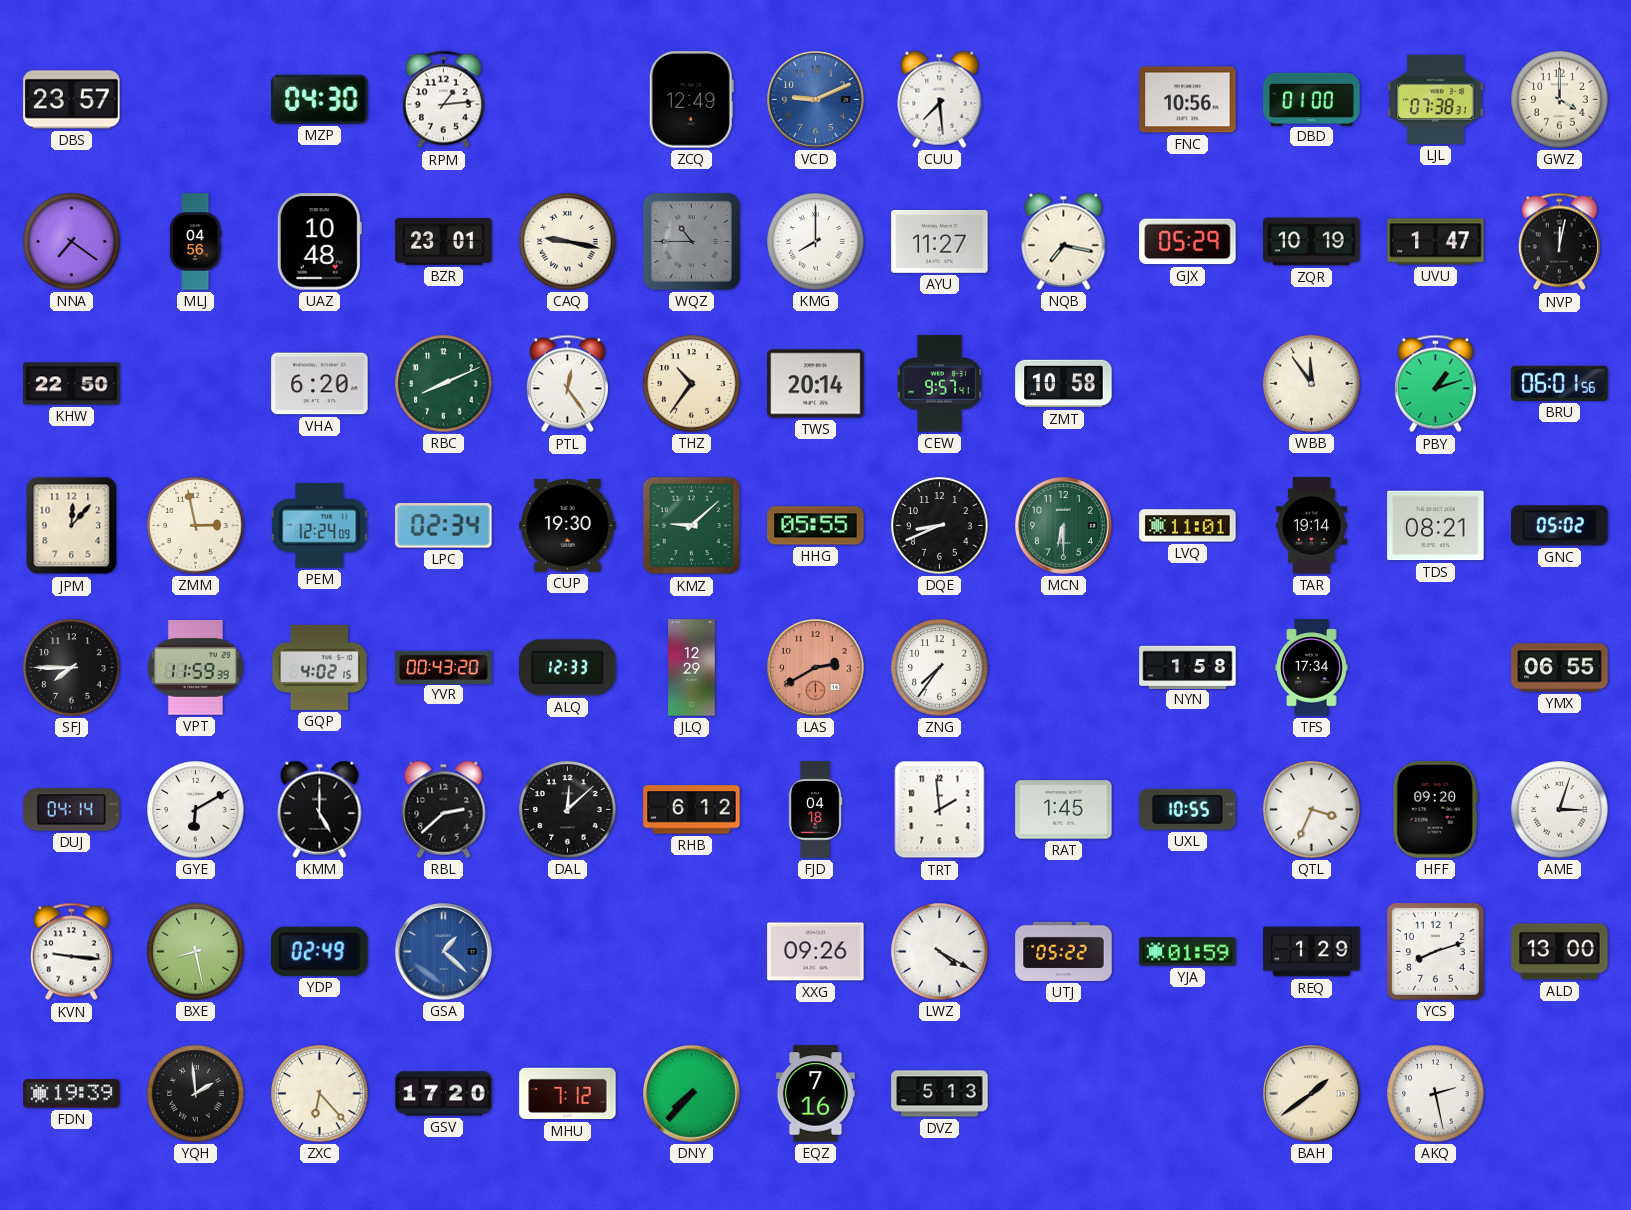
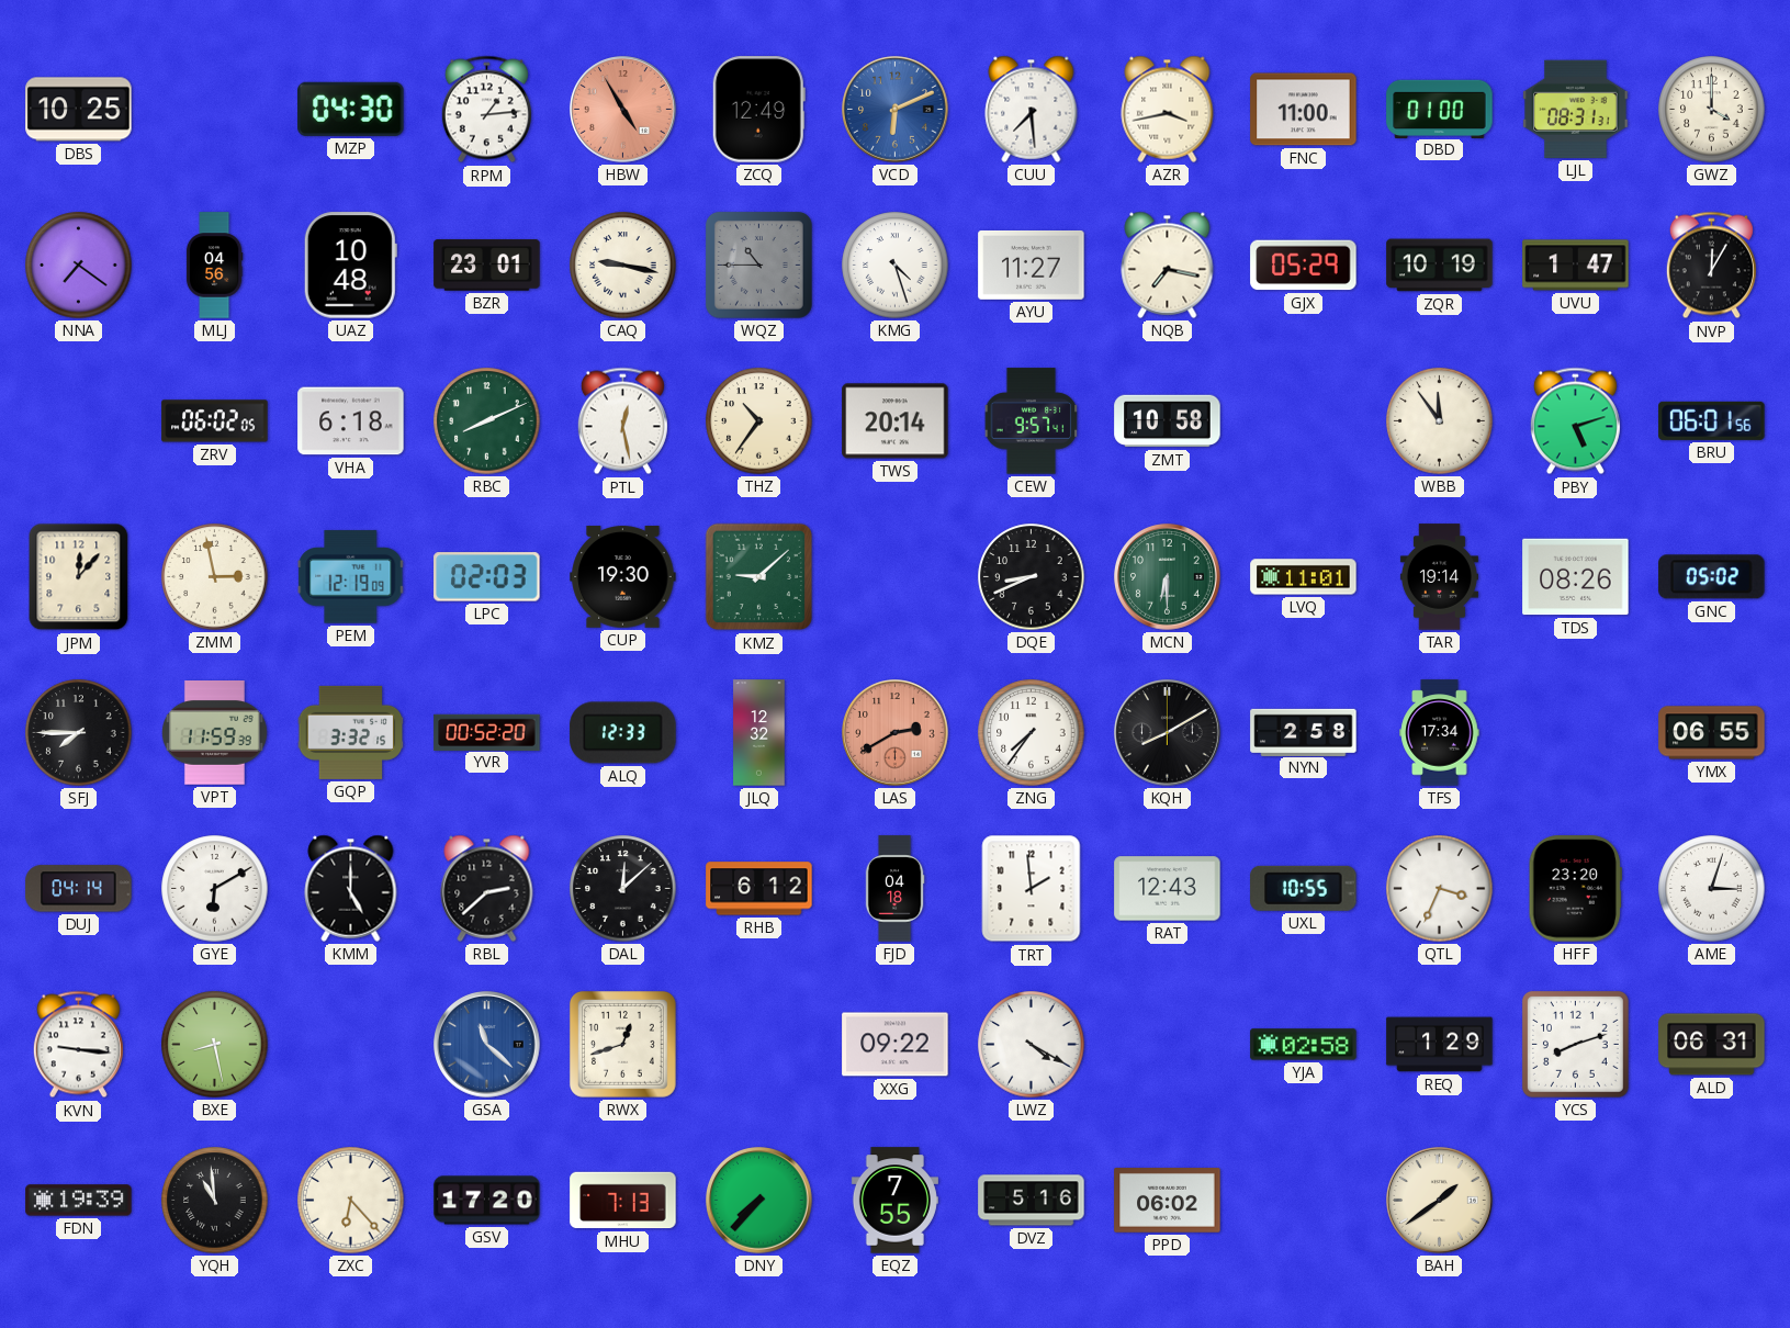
DBS: 23:57 -> 10:25
HBW: none -> 4:55
VCD: 9:11 -> 6:11
AZR: none -> 3:43
FNC: 10:56 -> 11:00
LJL: 07:38 -> 08:31
KMG: 8:00 -> 4:27
NVP: 12:02 -> 12:05
KHW: 22:50 -> none
ZRV: none -> 06:02
VHA: 6:20 -> 6:18
PTL: 12:24 -> 12:28
PBY: 1:12 -> 5:12
PEM: 12:24 -> 12:19
LPC: 02:34 -> 02:03
HHG: 05:55 -> none
TDS: 08:21 -> 08:26
GQP: 4:02 -> 3:32
YVR: 00:43 -> 00:52
JLQ: 12:29 -> 12:32
KQH: none -> 8:10
NYN: 1:58 -> 2:58
RAT: 1:45 -> 12:43
HFF: 09:20 -> 23:20
YDP: 02:49 -> none
GSA: 1:22 -> 11:22
RWX: none -> 12:42
XXG: 09:26 -> 09:22
UTJ: 05:22 -> none
YJA: 01:59 -> 02:58
ALD: 13:00 -> 06:31
YQH: 1:59 -> 10:59
MHU: 7:12 -> 7:13
EQZ: 7:16 -> 7:55
DVZ: 5:13 -> 5:16
PPD: none -> 06:02
AKQ: 2:28 -> none
